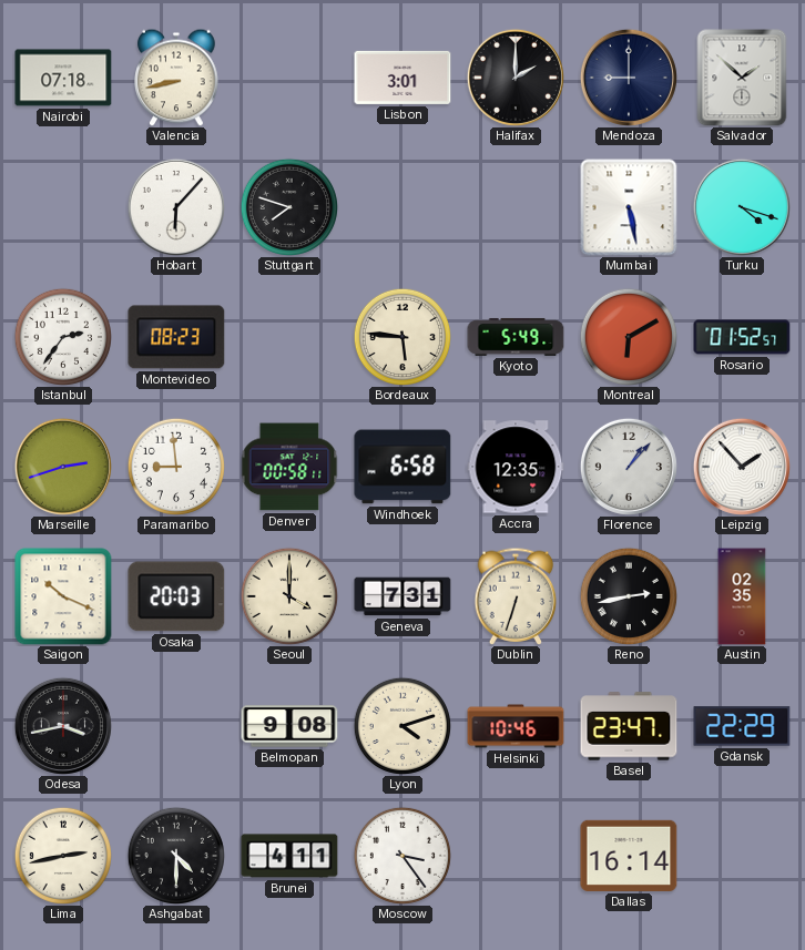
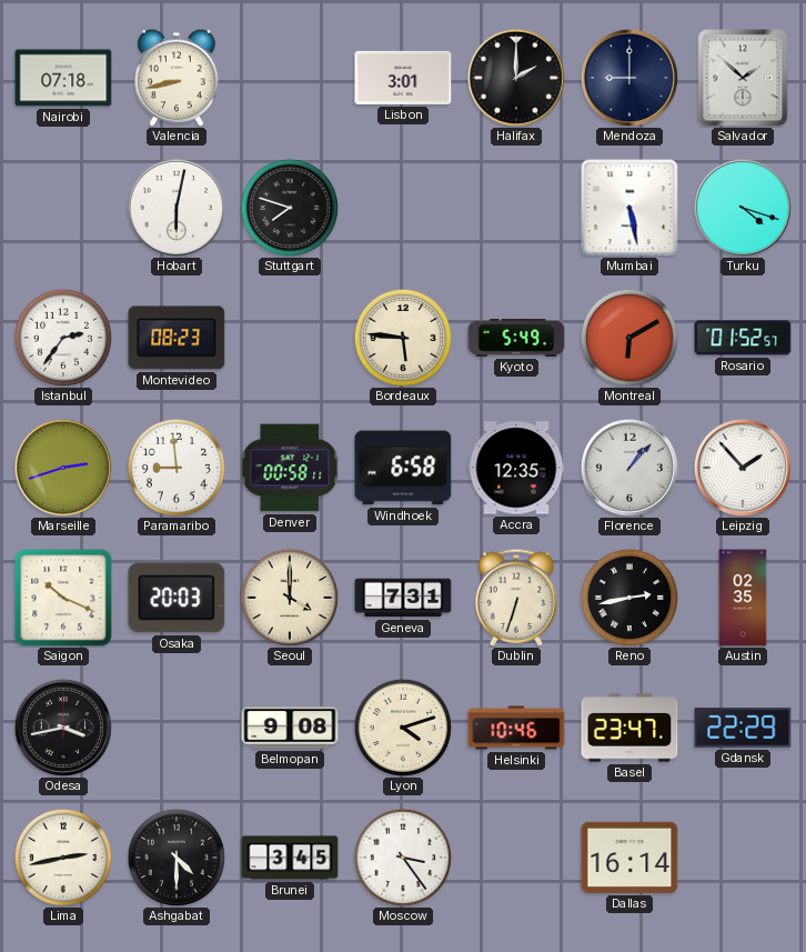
Hobart: 6:07 -> 6:02
Brunei: 4:11 -> 3:45
